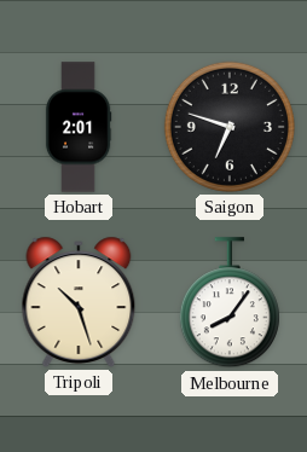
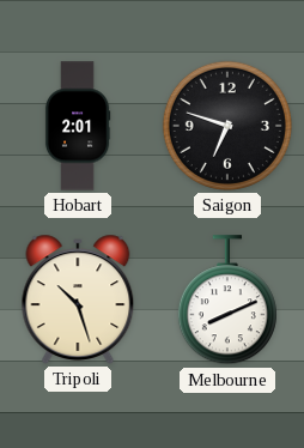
Melbourne: 8:06 -> 8:11
